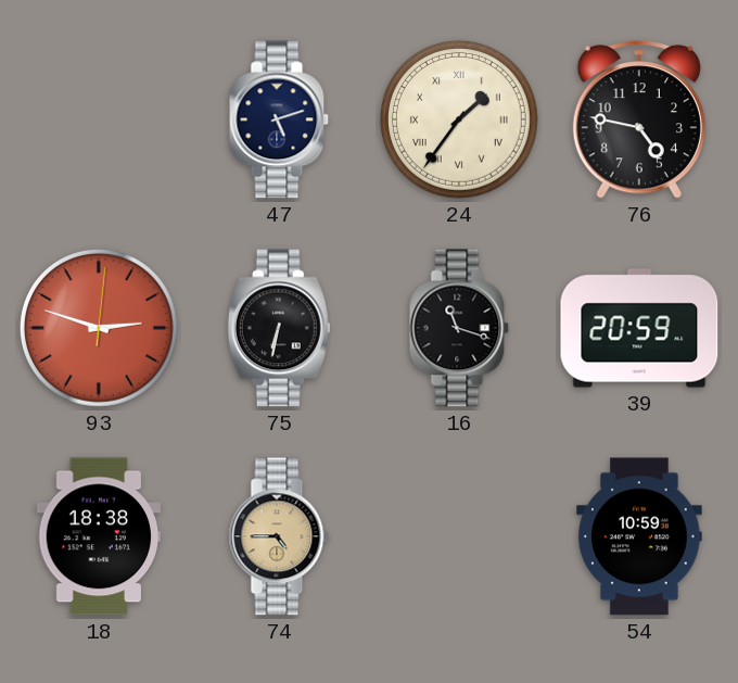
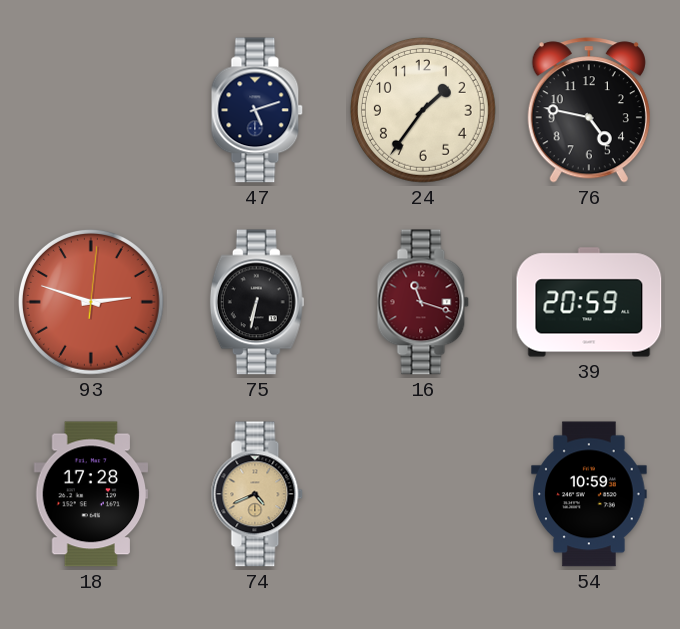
24 numerals: Roman -> Arabic
16 dial: black -> burgundy
18: 18:38 -> 17:28
74: 4:45 -> 4:41
